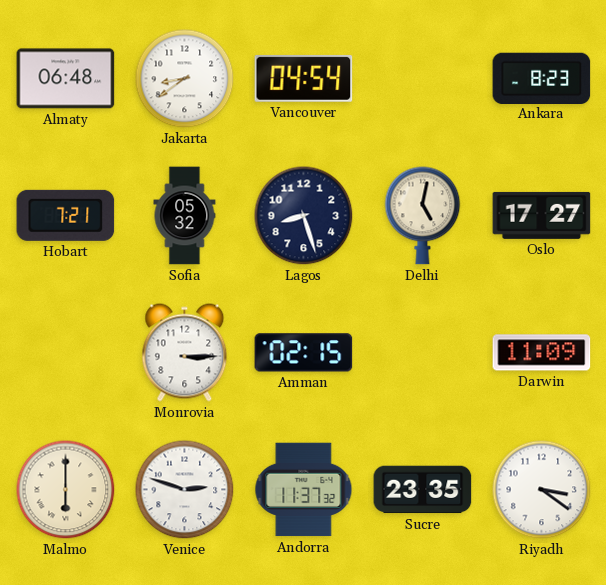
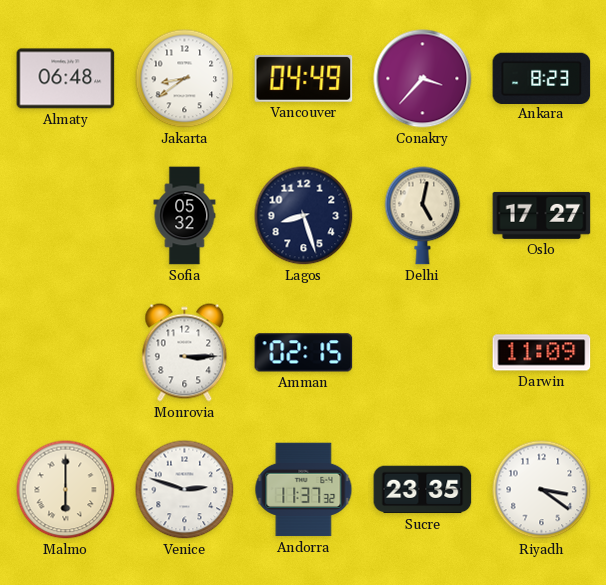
Vancouver: 04:54 -> 04:49
Conakry: none -> 3:37
Hobart: 7:21 -> none
